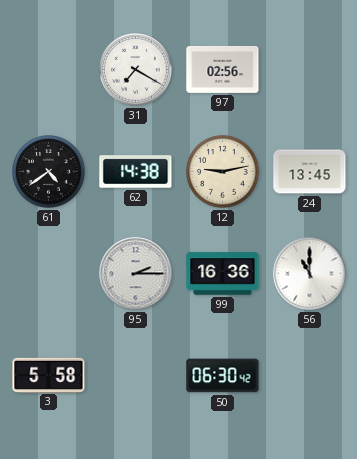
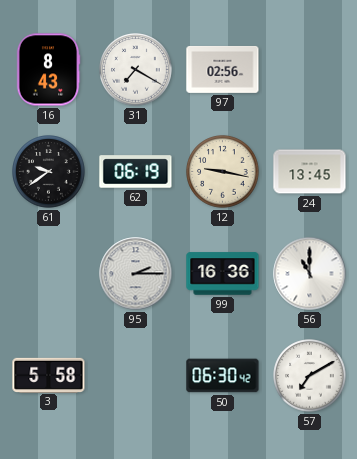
16: none -> 8:43
61: 4:39 -> 9:39
62: 14:38 -> 06:19
12: 9:13 -> 9:17
57: none -> 7:10
